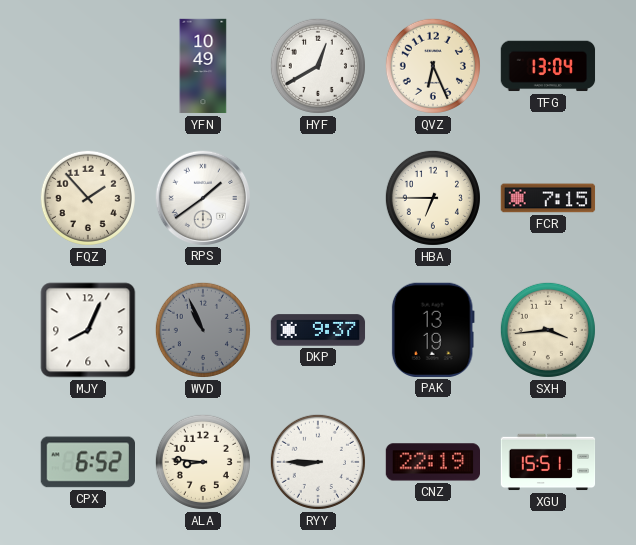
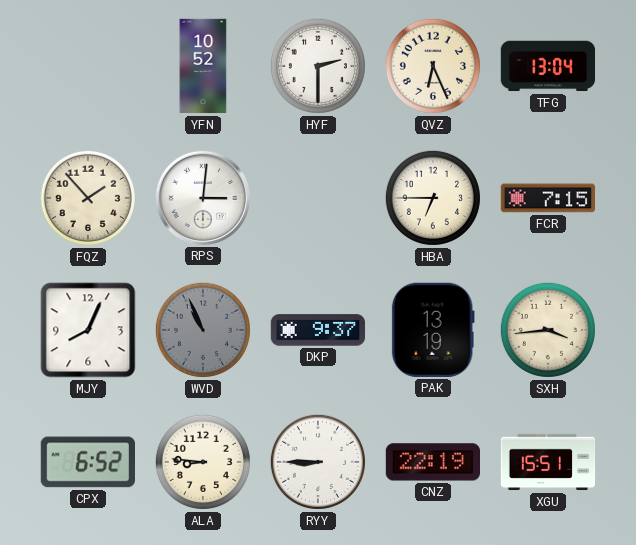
YFN: 10:49 -> 10:52
HYF: 12:40 -> 2:30
RPS: 1:39 -> 3:01
